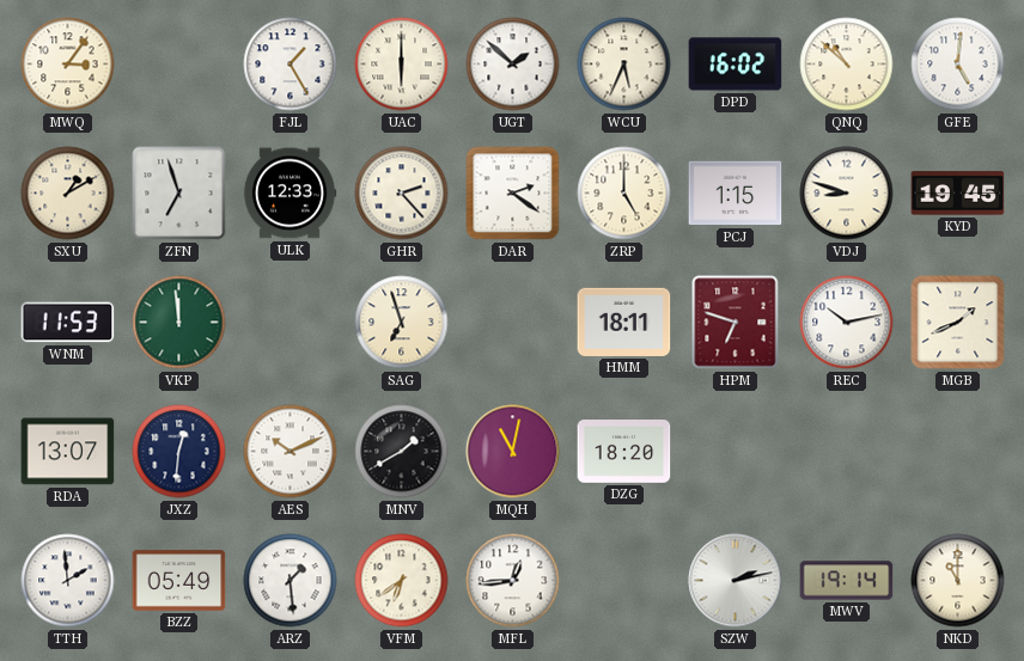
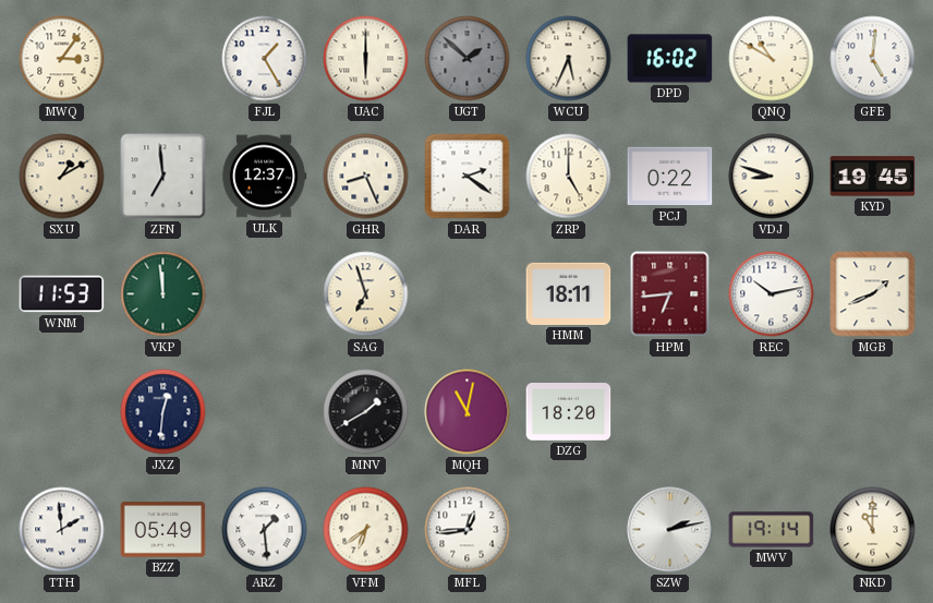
UGT dial: white -> grey
QNQ: 10:52 -> 10:50
ZFN: 6:57 -> 6:59
ULK: 12:33 -> 12:37
GHR: 2:23 -> 8:26
PCJ: 1:15 -> 0:22
HPM: 6:48 -> 6:44
RDA: 13:07 -> none
AES: 10:11 -> none
